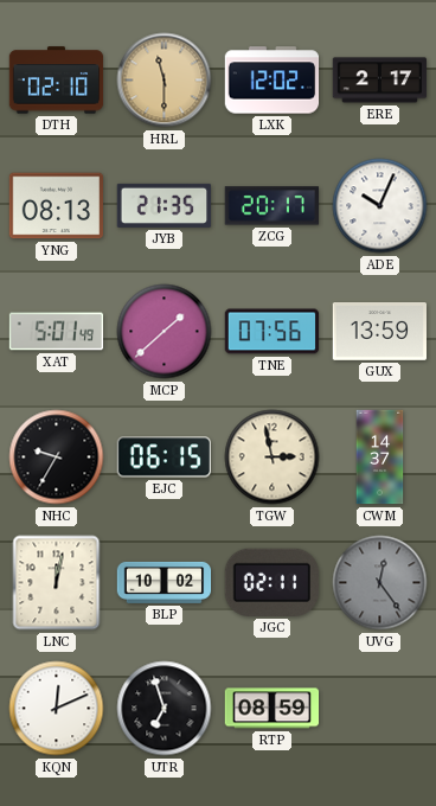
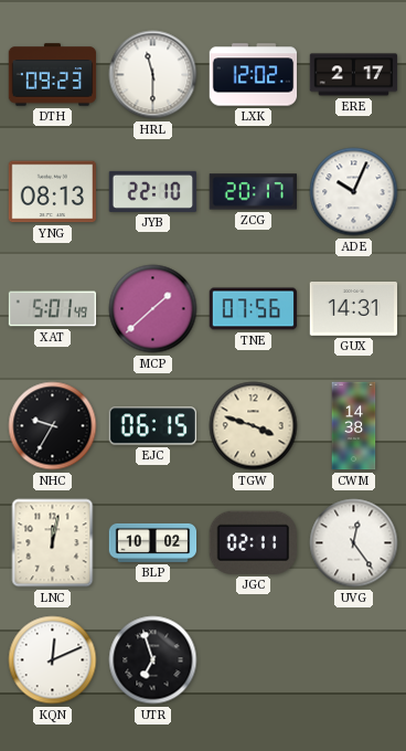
DTH: 02:10 -> 09:23
HRL dial: champagne -> white
JYB: 21:35 -> 22:10
GUX: 13:59 -> 14:31
TGW: 2:58 -> 3:48
CWM: 14:37 -> 14:38
UVG dial: grey -> white
RTP: 08:59 -> none
